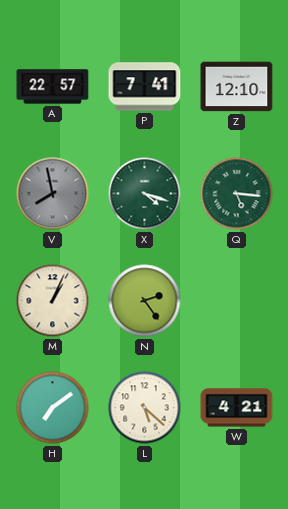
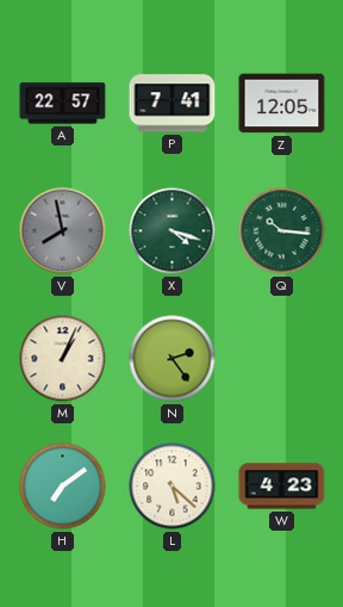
Z: 12:10 -> 12:05
Q: 5:16 -> 10:16
W: 4:21 -> 4:23
